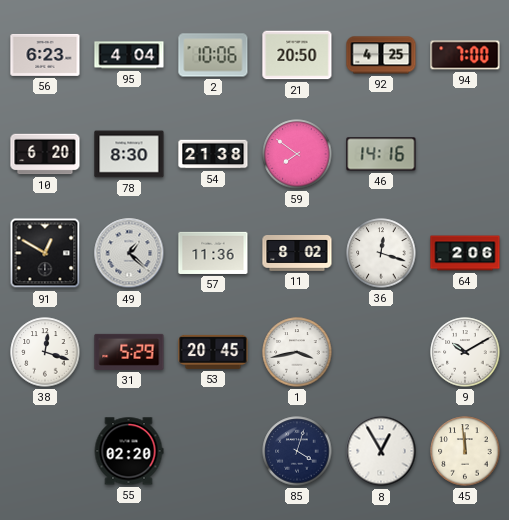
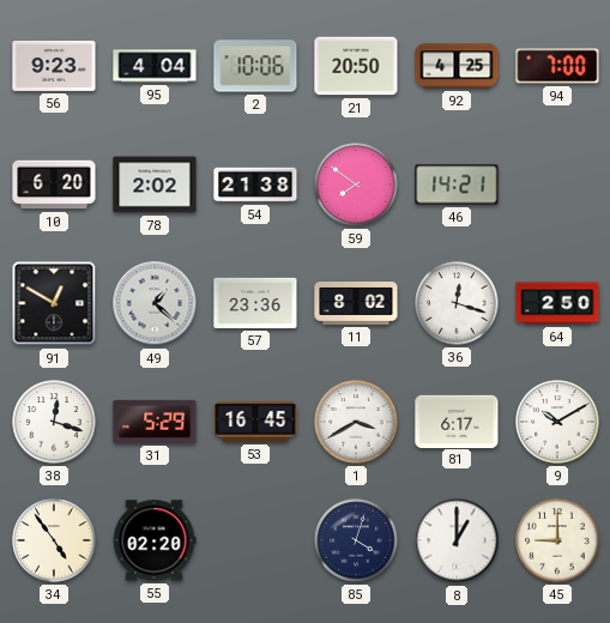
56: 6:23 -> 9:23
78: 8:30 -> 2:02
46: 14:16 -> 14:21
57: 11:36 -> 23:36
64: 2:06 -> 2:50
53: 20:45 -> 16:45
1: 3:43 -> 3:40
81: none -> 6:17
34: none -> 4:54
8: 12:55 -> 1:00
45: 11:59 -> 9:00
